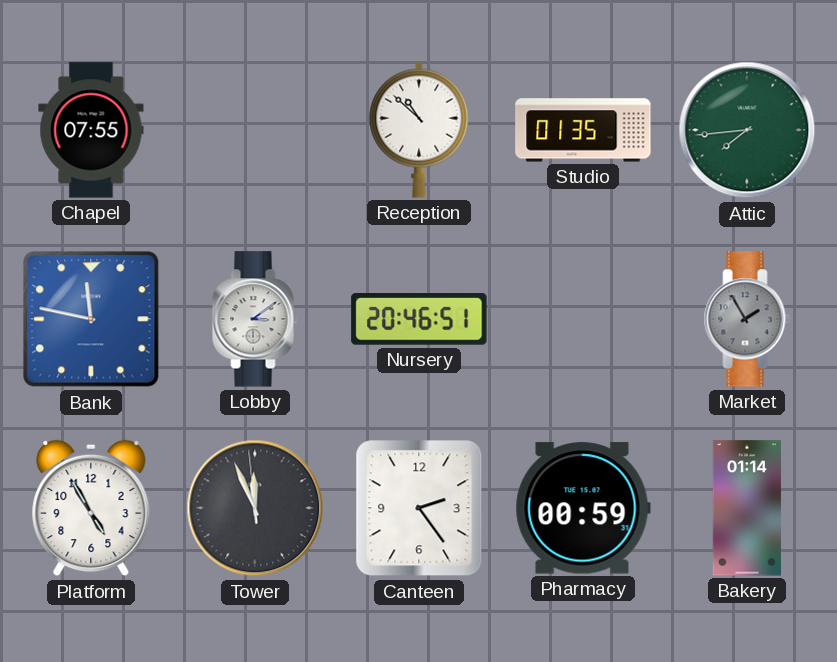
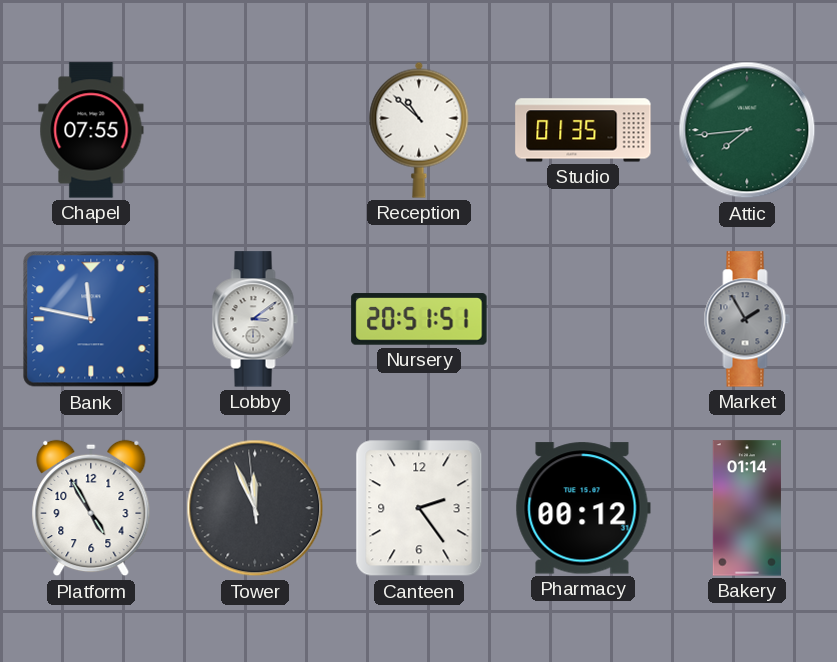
Nursery: 20:46 -> 20:51
Pharmacy: 00:59 -> 00:12
